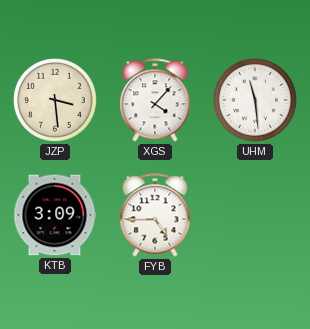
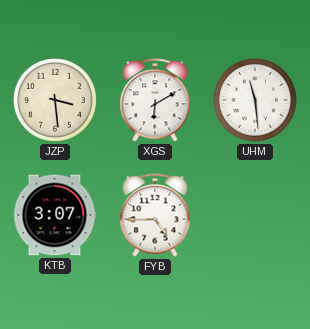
XGS: 4:07 -> 6:10
KTB: 3:09 -> 3:07
